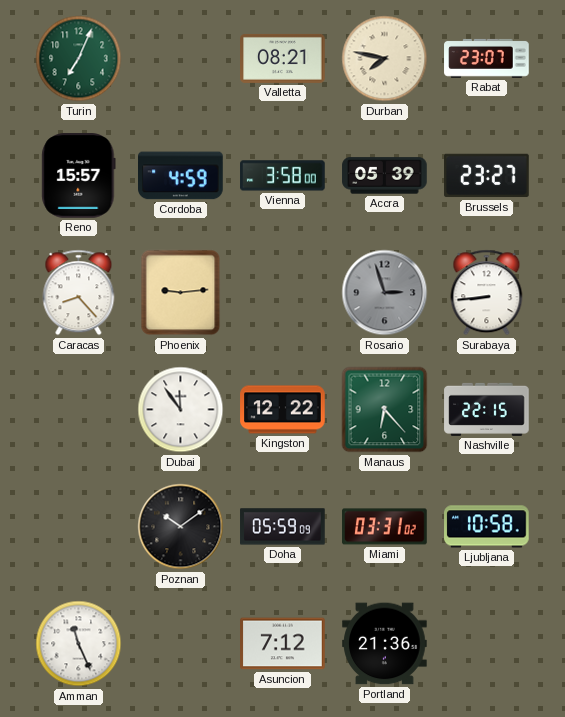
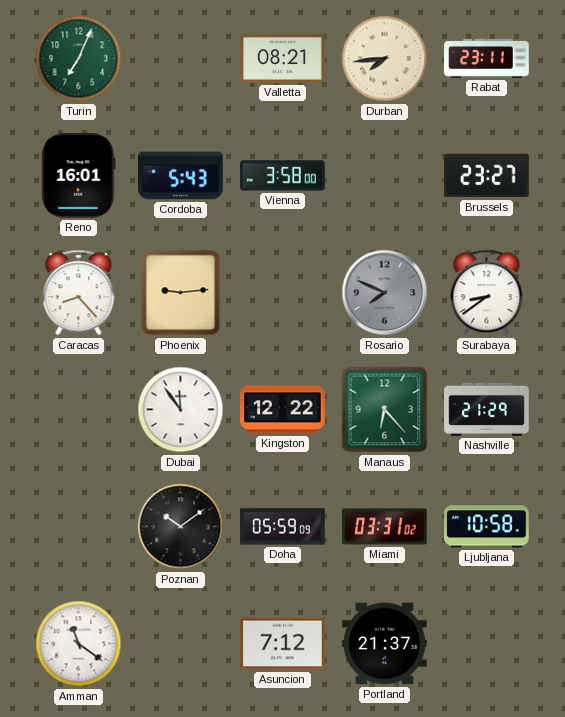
Durban: 7:47 -> 7:44
Rabat: 23:07 -> 23:11
Reno: 15:57 -> 16:01
Cordoba: 4:59 -> 5:43
Accra: 05:39 -> none
Rosario: 2:57 -> 7:49
Surabaya: 8:44 -> 8:39
Nashville: 22:15 -> 21:29
Amman: 11:26 -> 11:21
Portland: 21:36 -> 21:37
